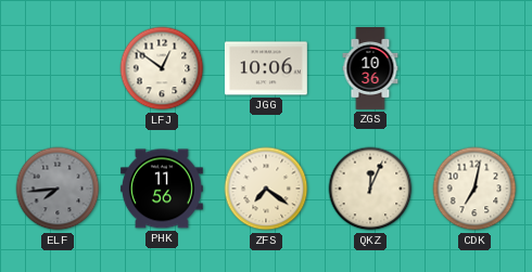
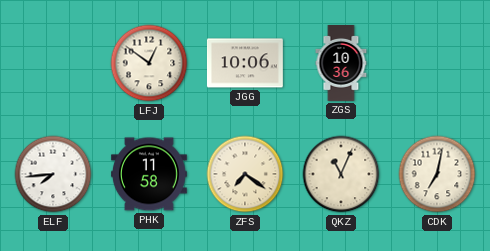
ELF dial: grey -> white
PHK: 11:56 -> 11:58
QKZ: 12:04 -> 11:04
